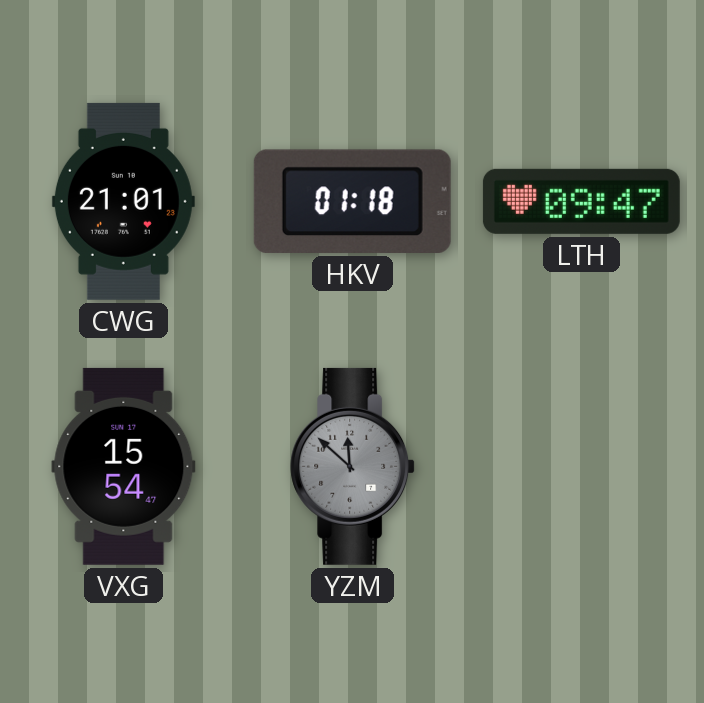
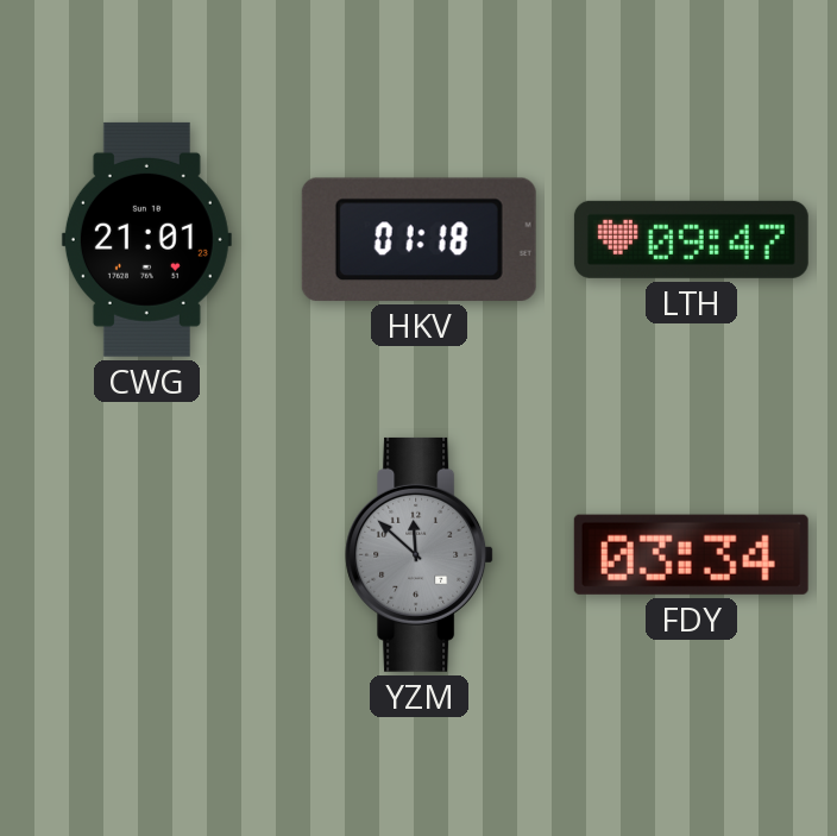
VXG: 15:54 -> none
FDY: none -> 03:34
